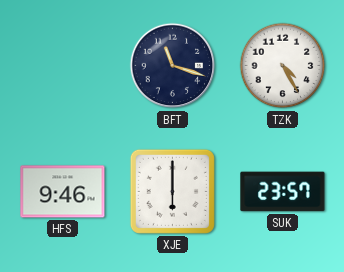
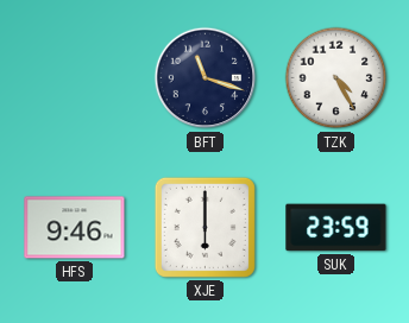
SUK: 23:57 -> 23:59
